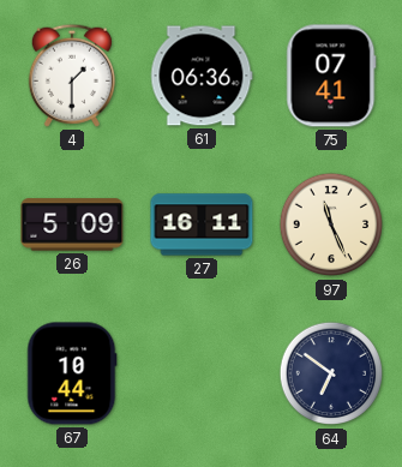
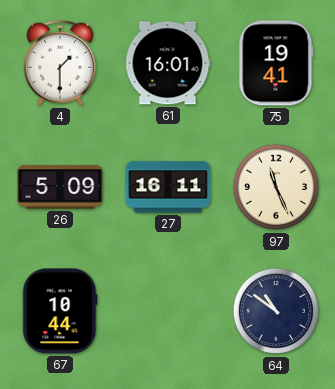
61: 06:36 -> 16:01
75: 07:41 -> 19:41
64: 6:51 -> 10:51
